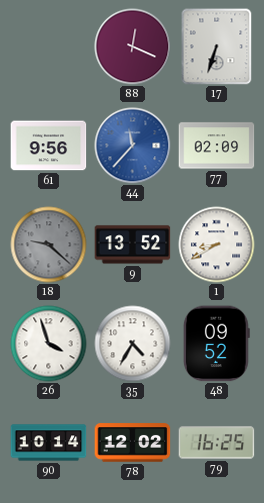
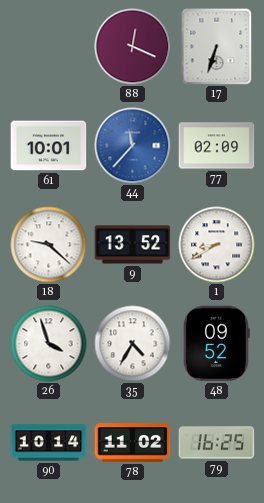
61: 9:56 -> 10:01
18 dial: grey -> white
78: 12:02 -> 11:02
